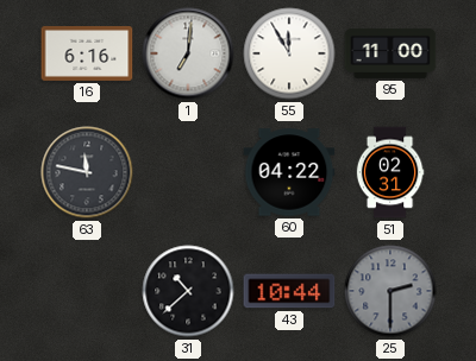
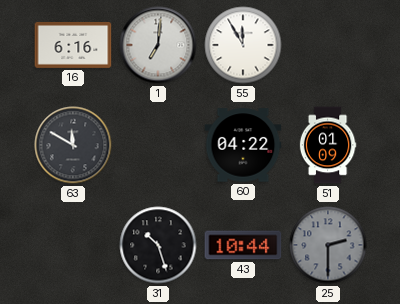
95: 11:00 -> none
63: 11:47 -> 11:50
51: 02:31 -> 01:09
31: 10:38 -> 10:27
